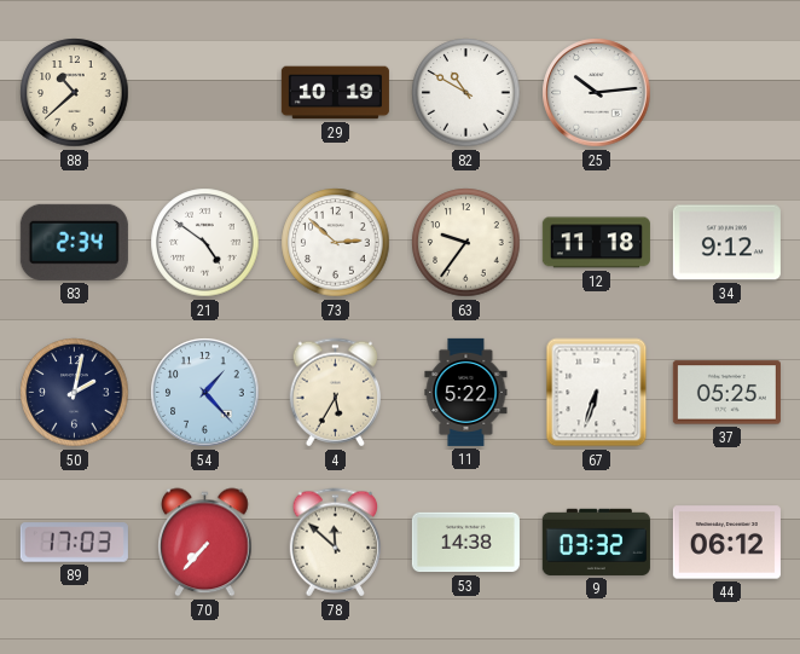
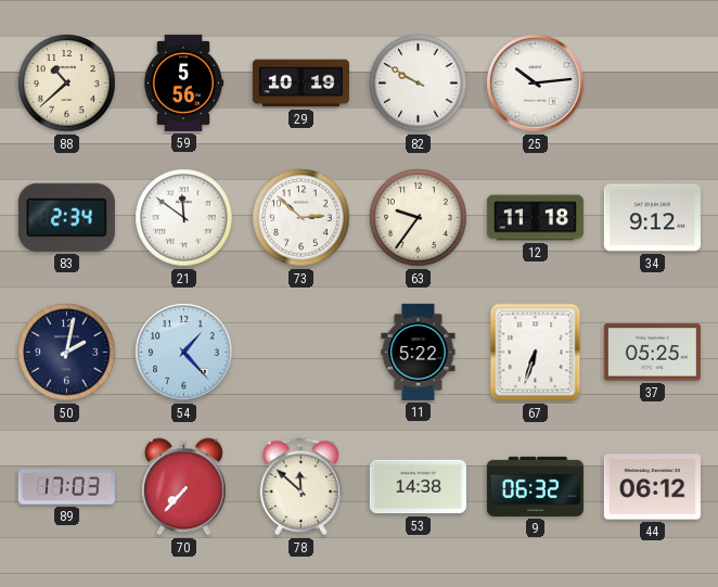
59: none -> 5:56
82: 10:50 -> 9:50
21: 4:51 -> 11:51
4: 5:35 -> none
9: 03:32 -> 06:32
